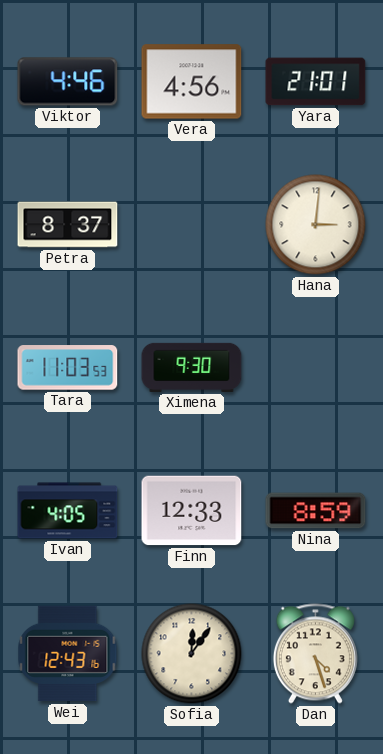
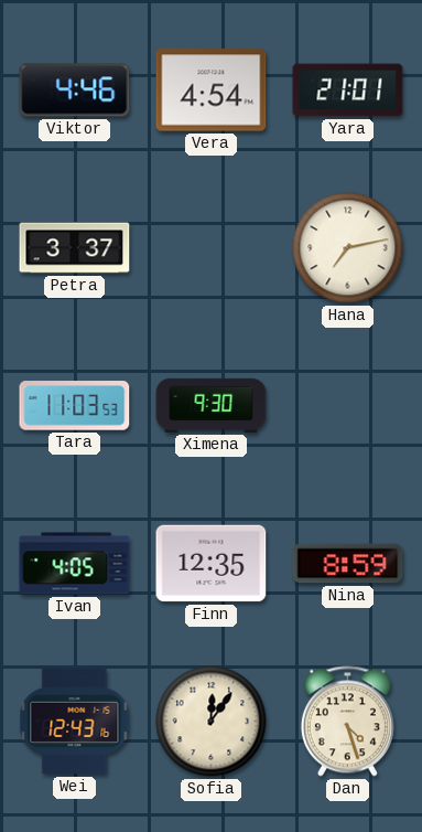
Vera: 4:56 -> 4:54
Petra: 8:37 -> 3:37
Hana: 3:01 -> 7:13
Finn: 12:33 -> 12:35
